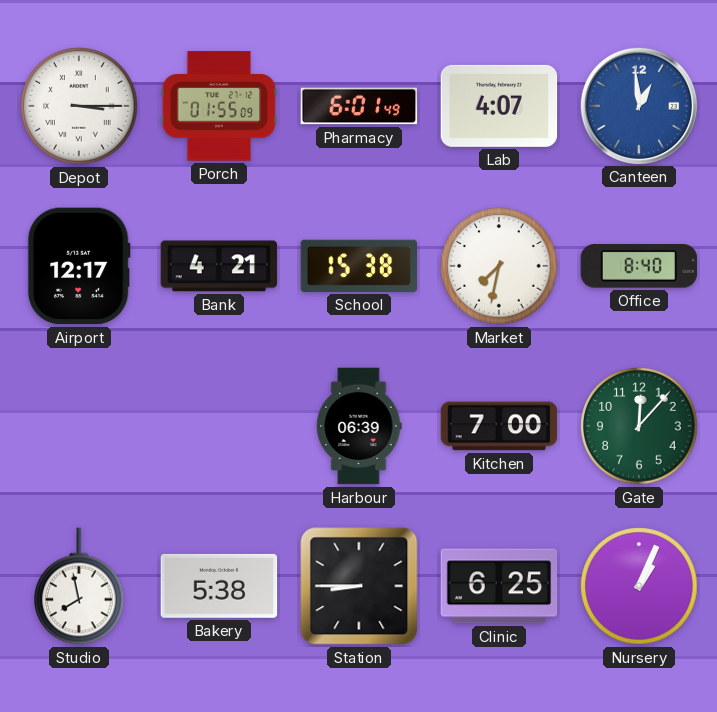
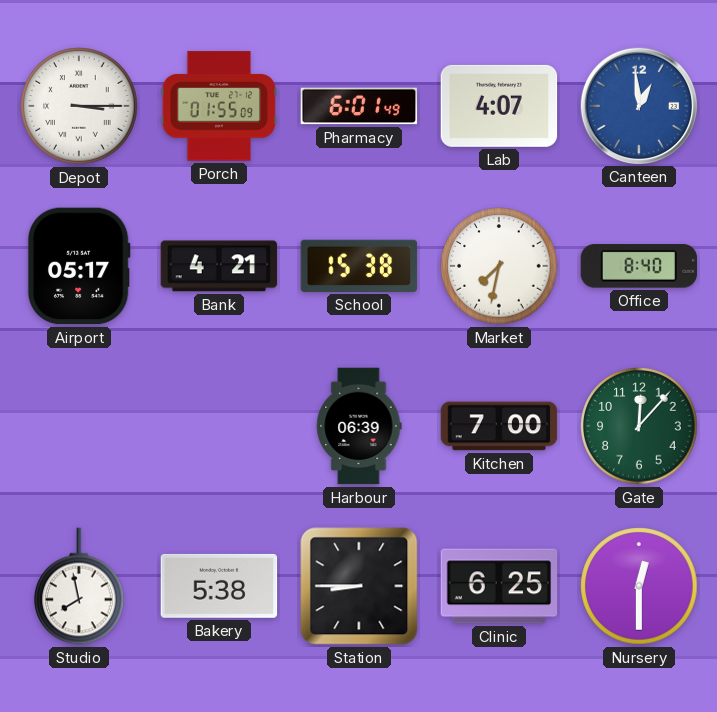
Airport: 12:17 -> 05:17
Nursery: 1:04 -> 12:30
